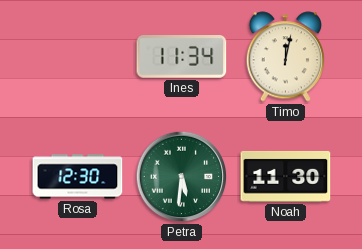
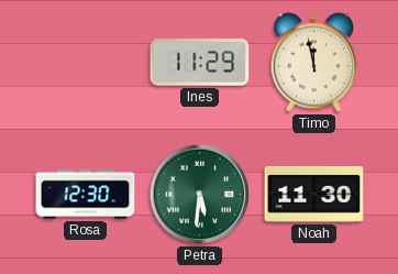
Ines: 11:34 -> 11:29
Timo: 12:02 -> 11:58
